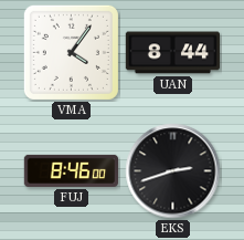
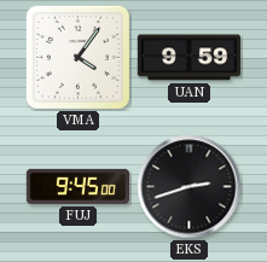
UAN: 8:44 -> 9:59
FUJ: 8:46 -> 9:45
